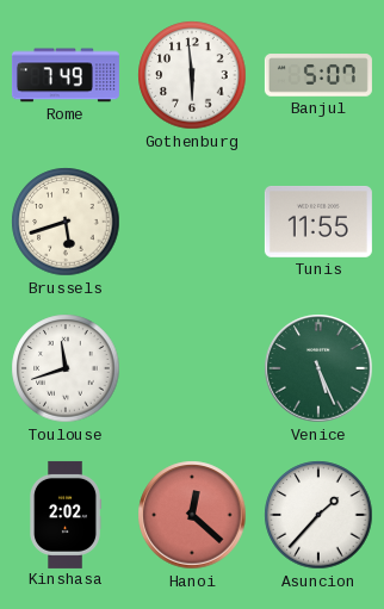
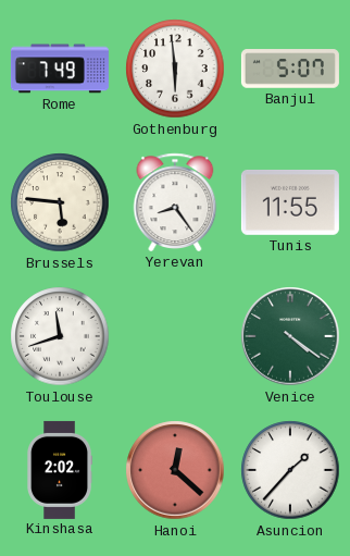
Brussels: 5:42 -> 5:46
Yerevan: none -> 8:24
Venice: 5:26 -> 4:21
